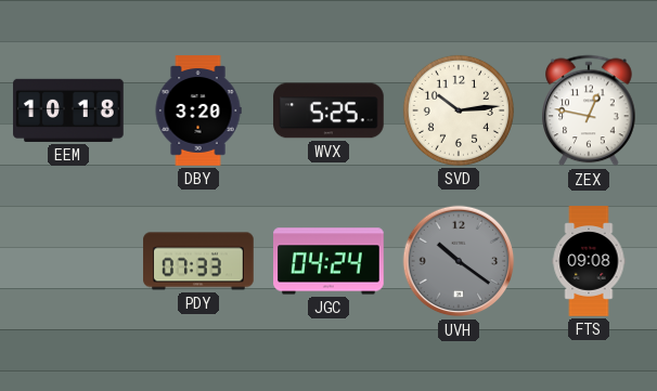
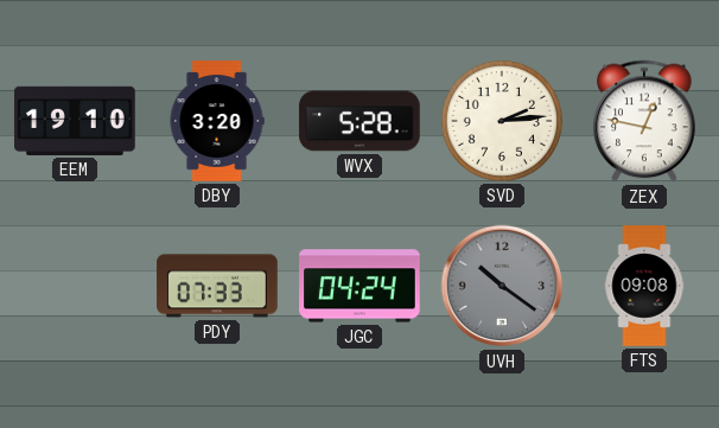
EEM: 10:18 -> 19:10
WVX: 5:25 -> 5:28
SVD: 10:14 -> 2:14
